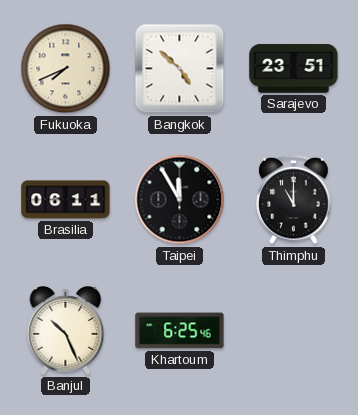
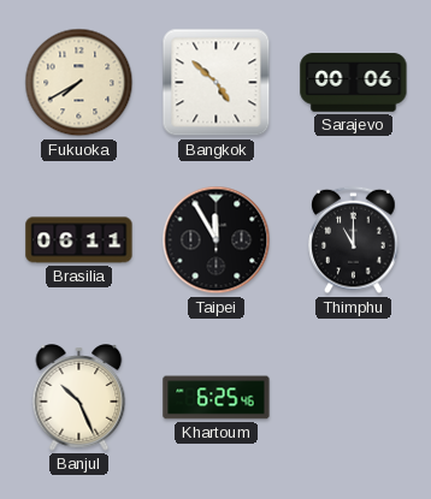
Fukuoka: 7:41 -> 7:40
Sarajevo: 23:51 -> 00:06
